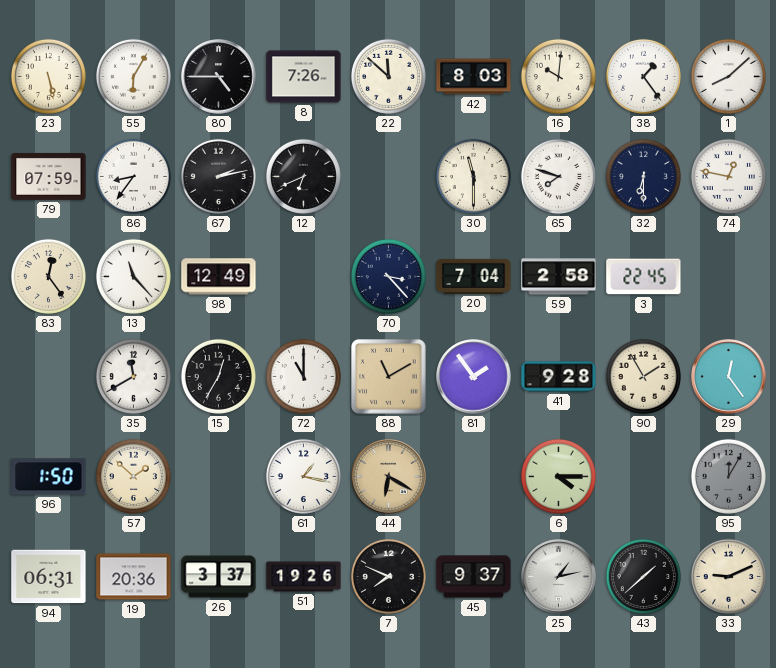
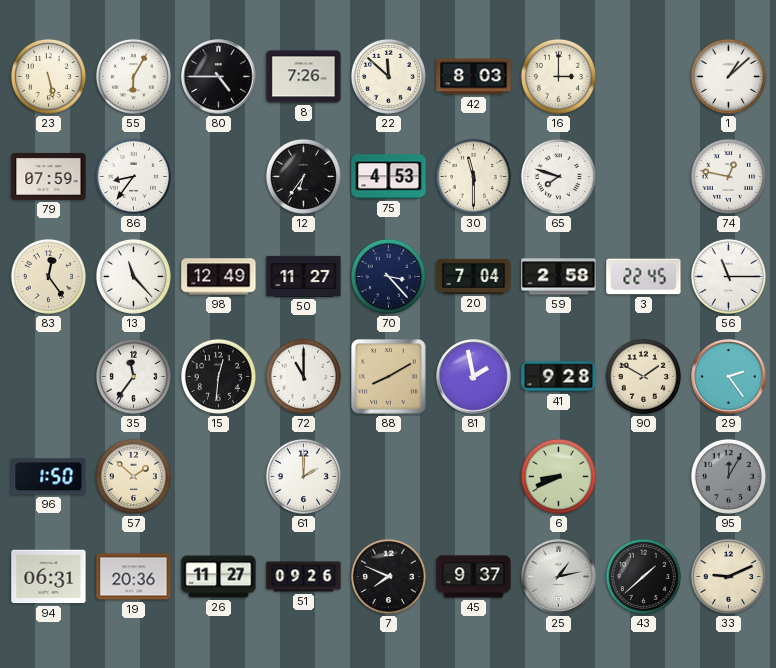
16: 10:01 -> 3:00
38: 1:24 -> none
1: 8:08 -> 1:08
67: 2:13 -> none
12: 6:41 -> 6:36
75: none -> 4:53
32: 6:30 -> none
50: none -> 11:27
56: none -> 11:15
35: 11:40 -> 11:36
15: 12:35 -> 12:31
88: 11:10 -> 8:10
81: 1:54 -> 1:58
90: 1:55 -> 1:50
29: 12:24 -> 2:24
61: 1:17 -> 2:00
44: 6:20 -> none
6: 4:15 -> 8:41
26: 3:37 -> 11:27
51: 19:26 -> 09:26
